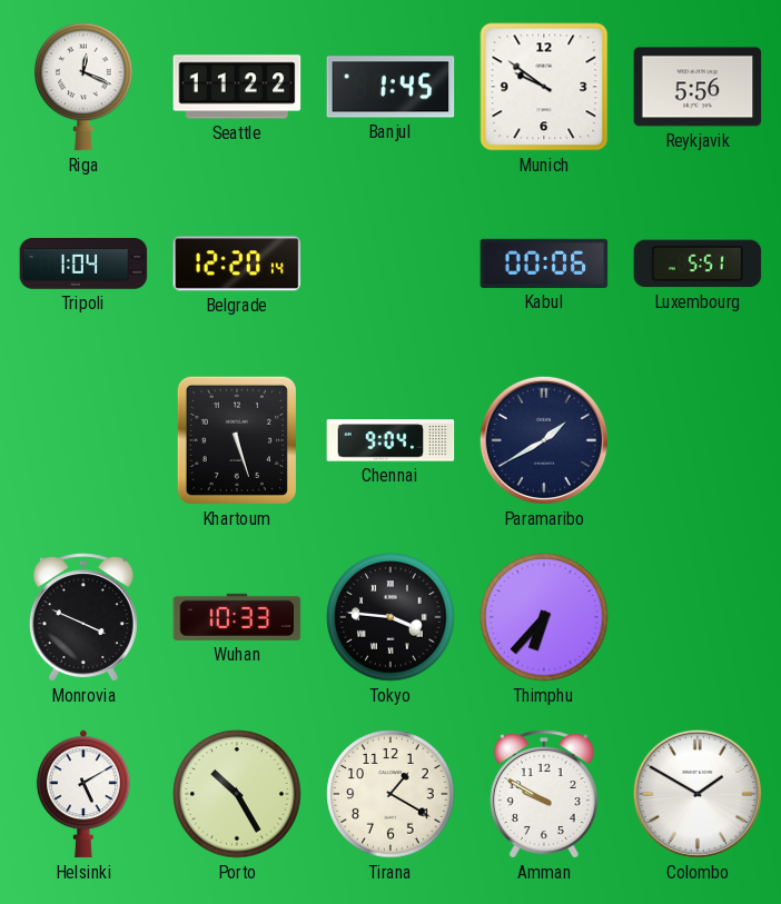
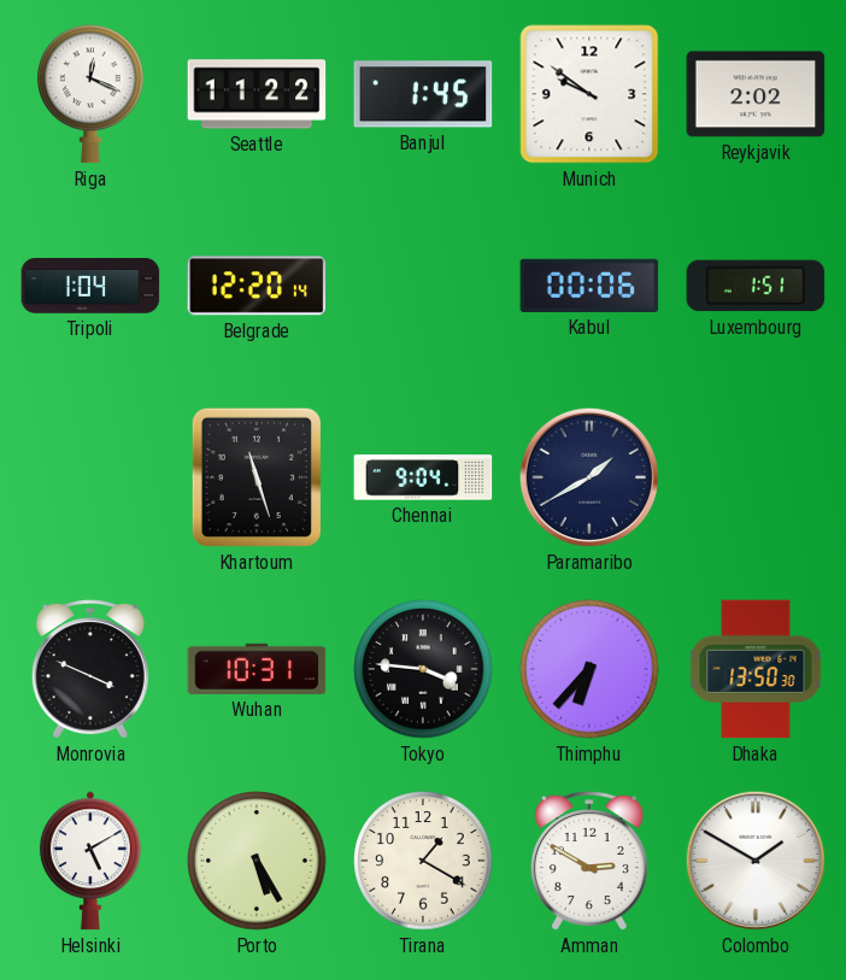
Reykjavik: 5:56 -> 2:02
Luxembourg: 5:51 -> 1:51
Khartoum: 5:27 -> 11:27
Wuhan: 10:33 -> 10:31
Dhaka: none -> 13:50
Porto: 10:25 -> 5:25
Amman: 9:50 -> 2:50
